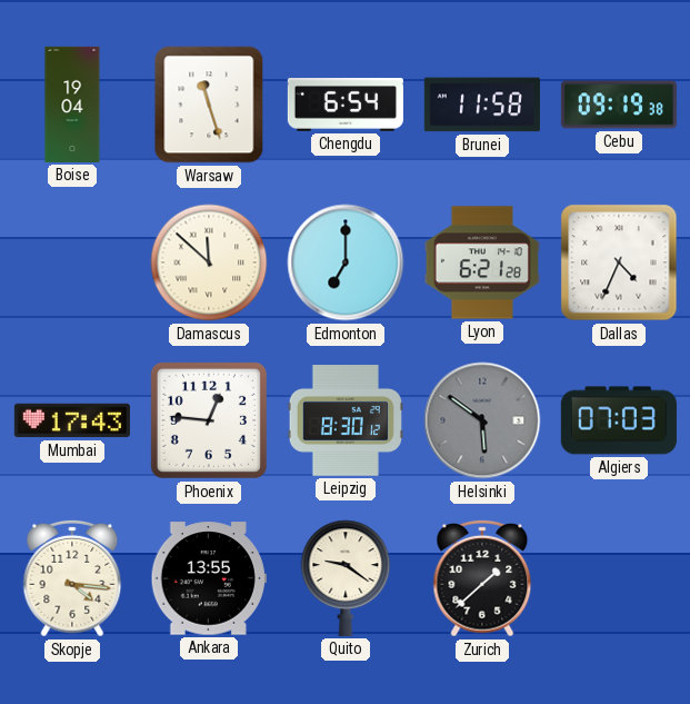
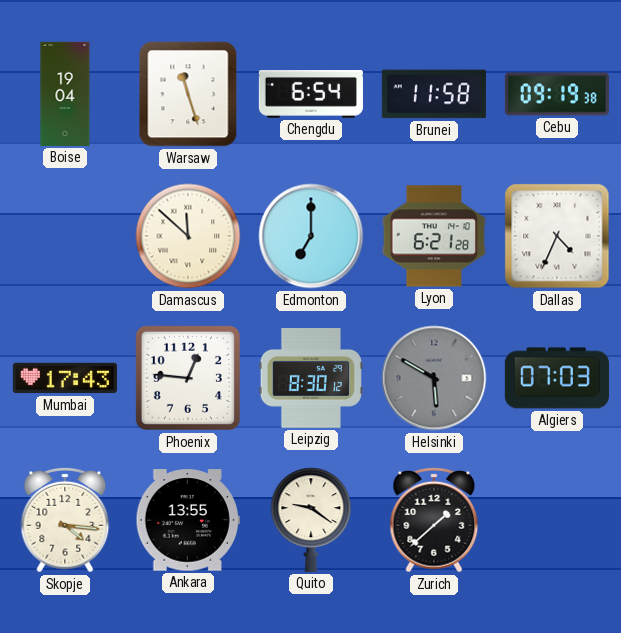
Helsinki: 5:51 -> 5:50
